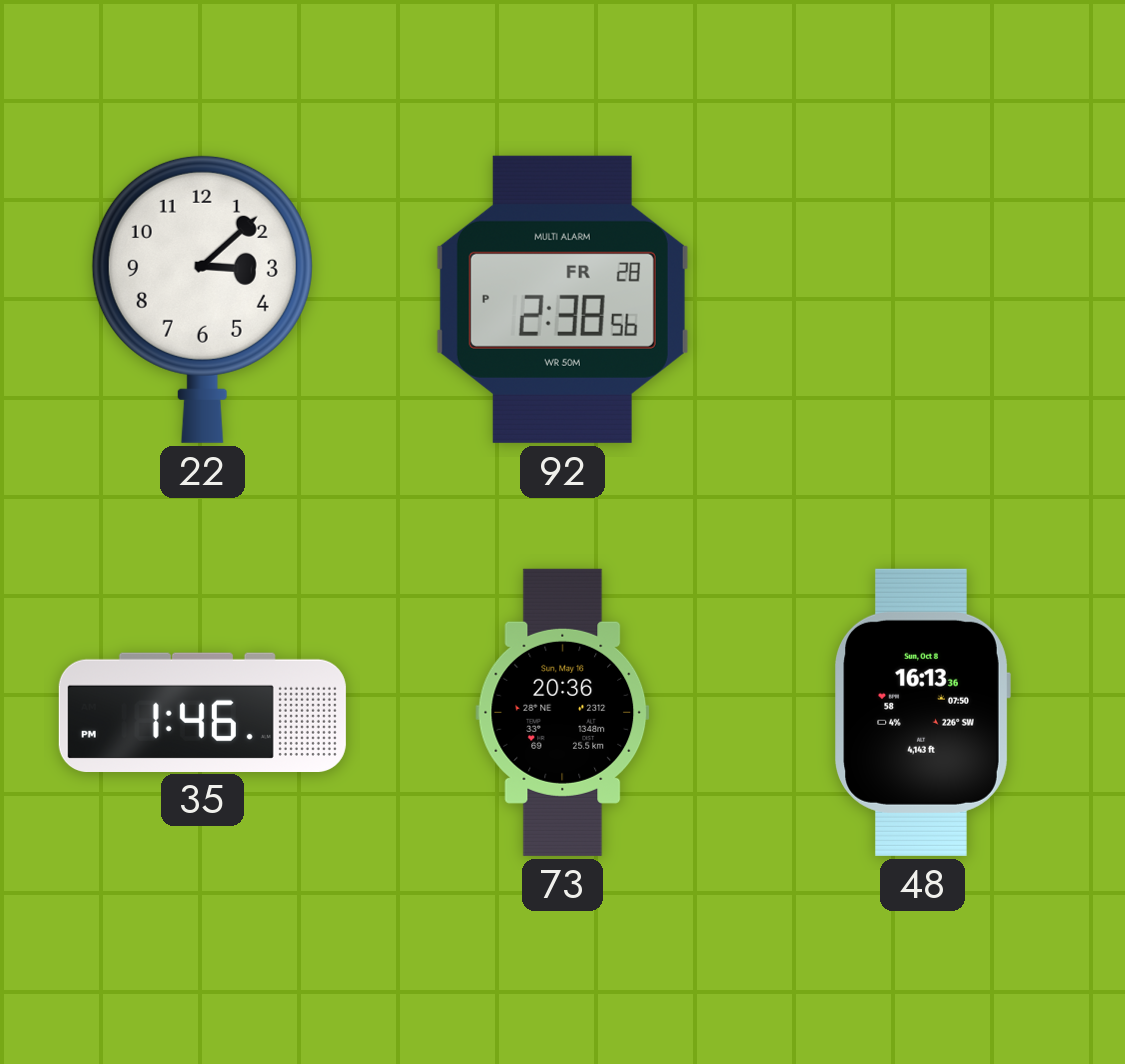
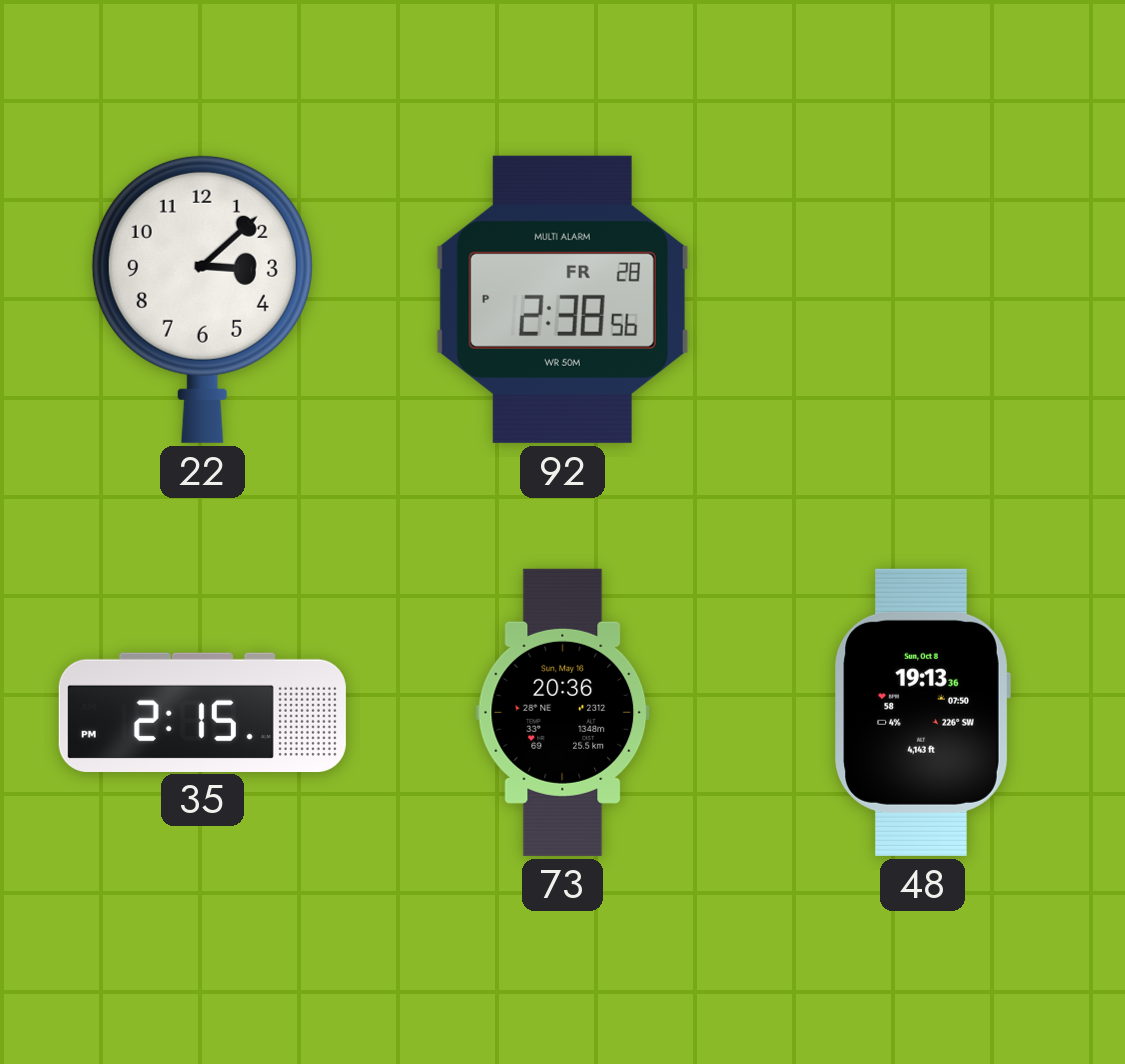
35: 1:46 -> 2:15
48: 16:13 -> 19:13
